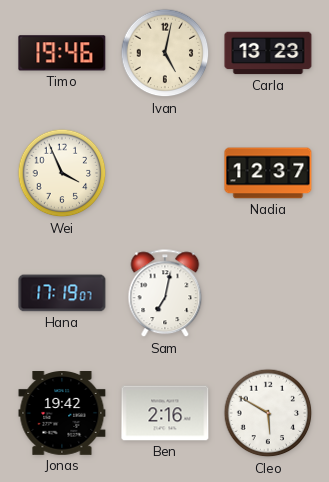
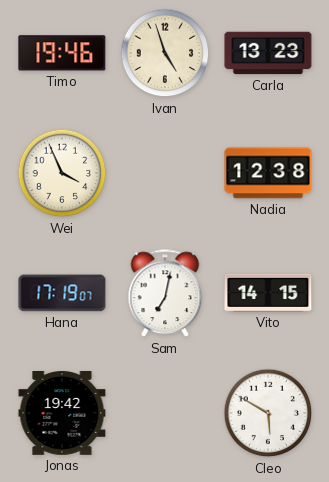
Ivan: 5:02 -> 4:57
Nadia: 12:37 -> 12:38
Vito: none -> 14:15
Ben: 2:16 -> none
